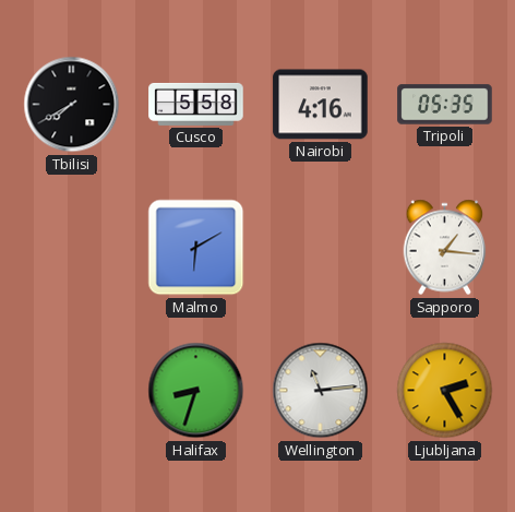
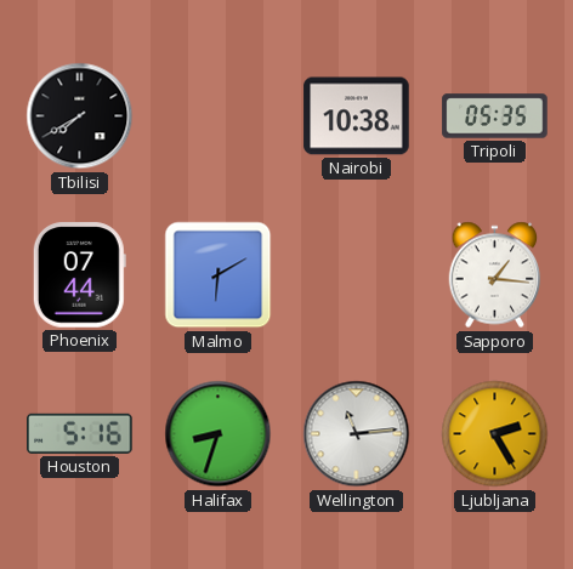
Cusco: 5:58 -> none
Nairobi: 4:16 -> 10:38
Phoenix: none -> 07:44
Houston: none -> 5:16
